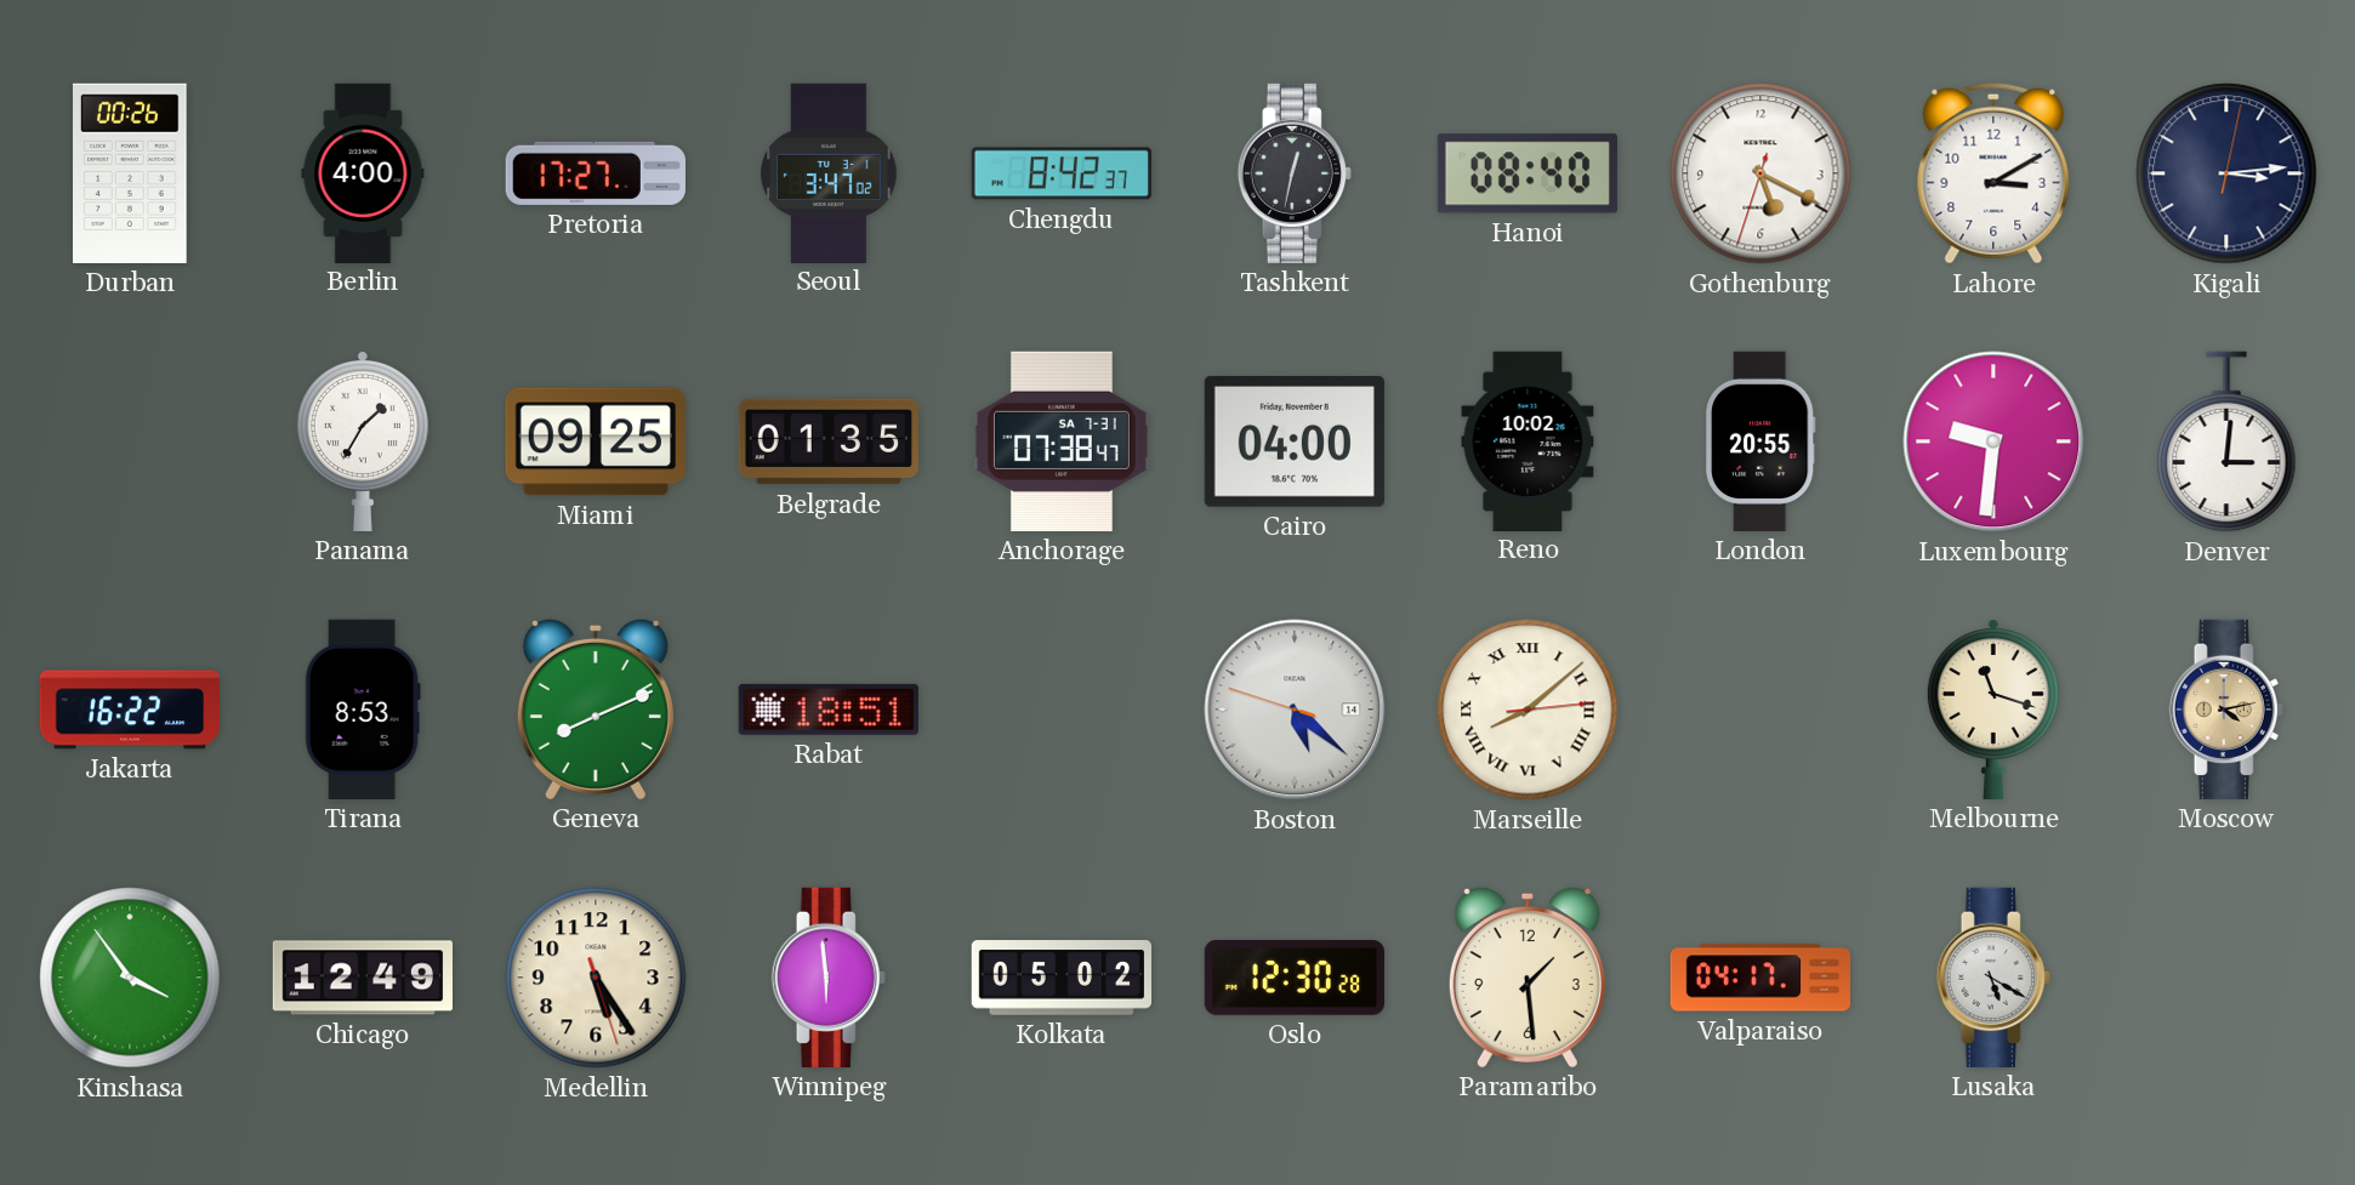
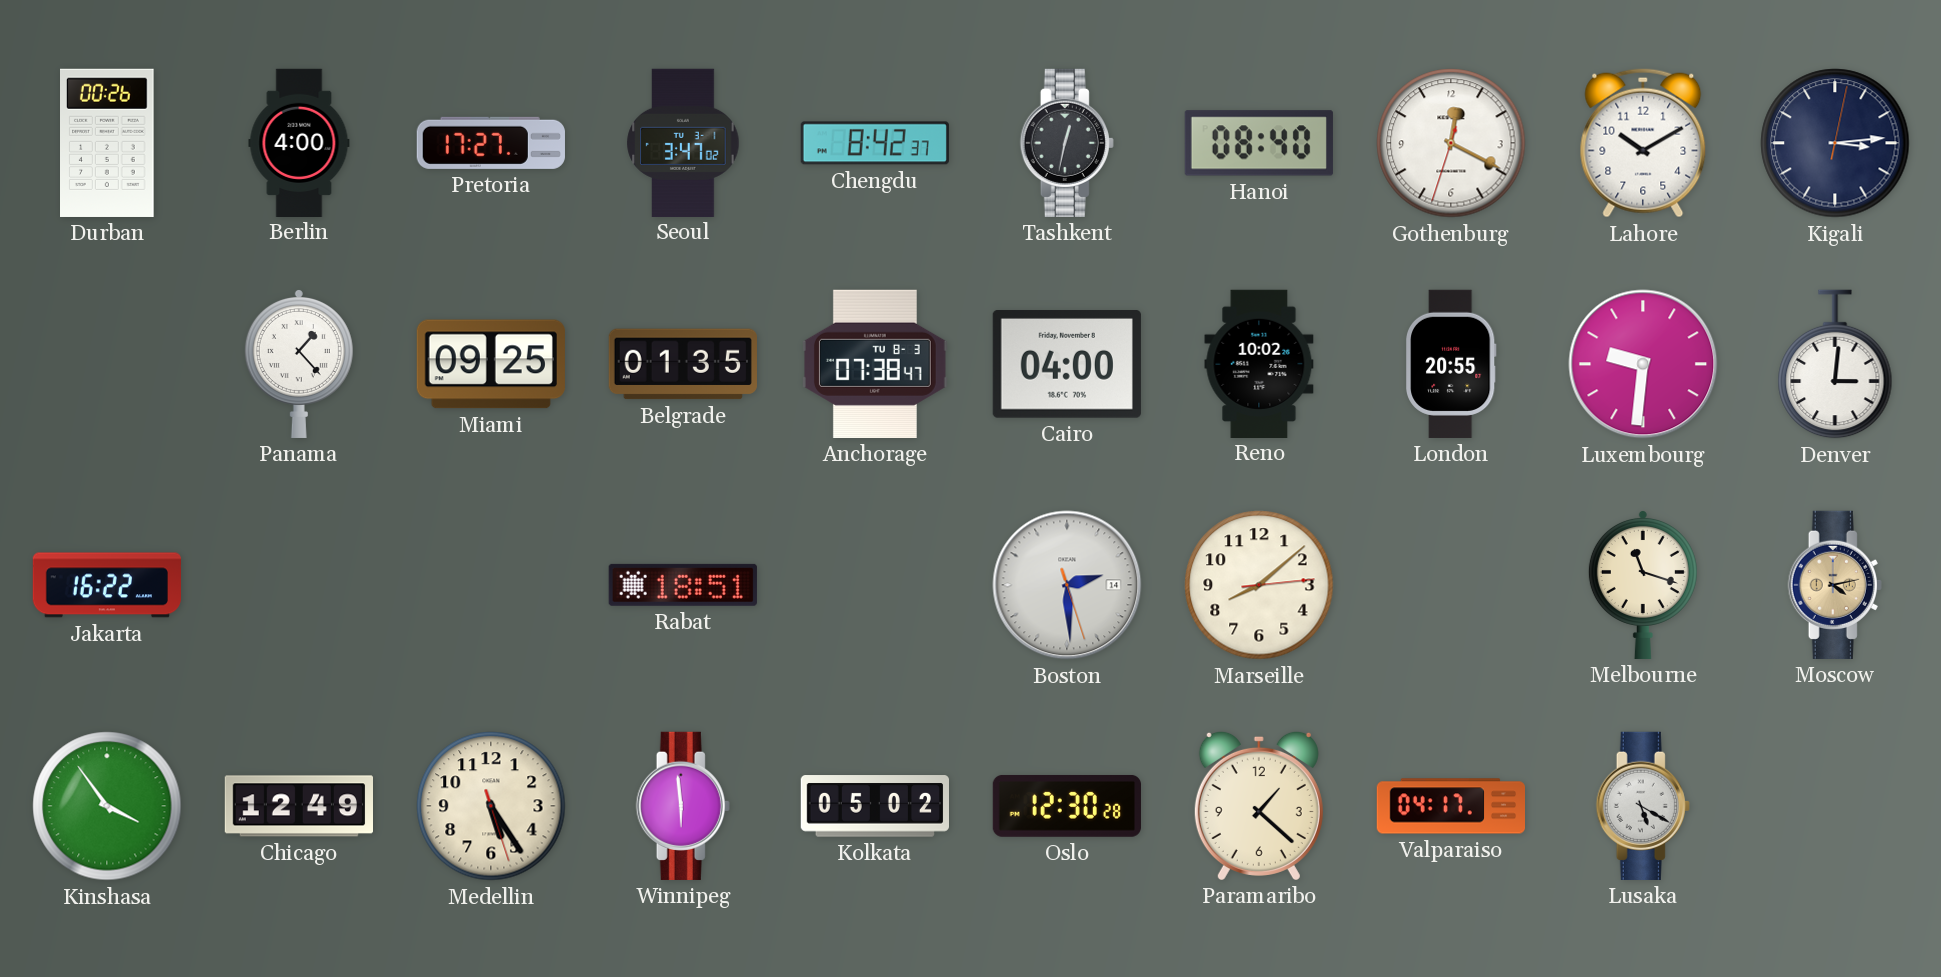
Gothenburg: 5:19 -> 12:19
Lahore: 3:10 -> 10:10
Panama: 1:35 -> 1:23
Anchorage date: SA 7-31 -> TU 8-3
Tirana: 8:53 -> none
Geneva: 8:11 -> none
Boston: 5:21 -> 2:29
Marseille numerals: Roman -> Arabic
Paramaribo: 1:29 -> 1:22
